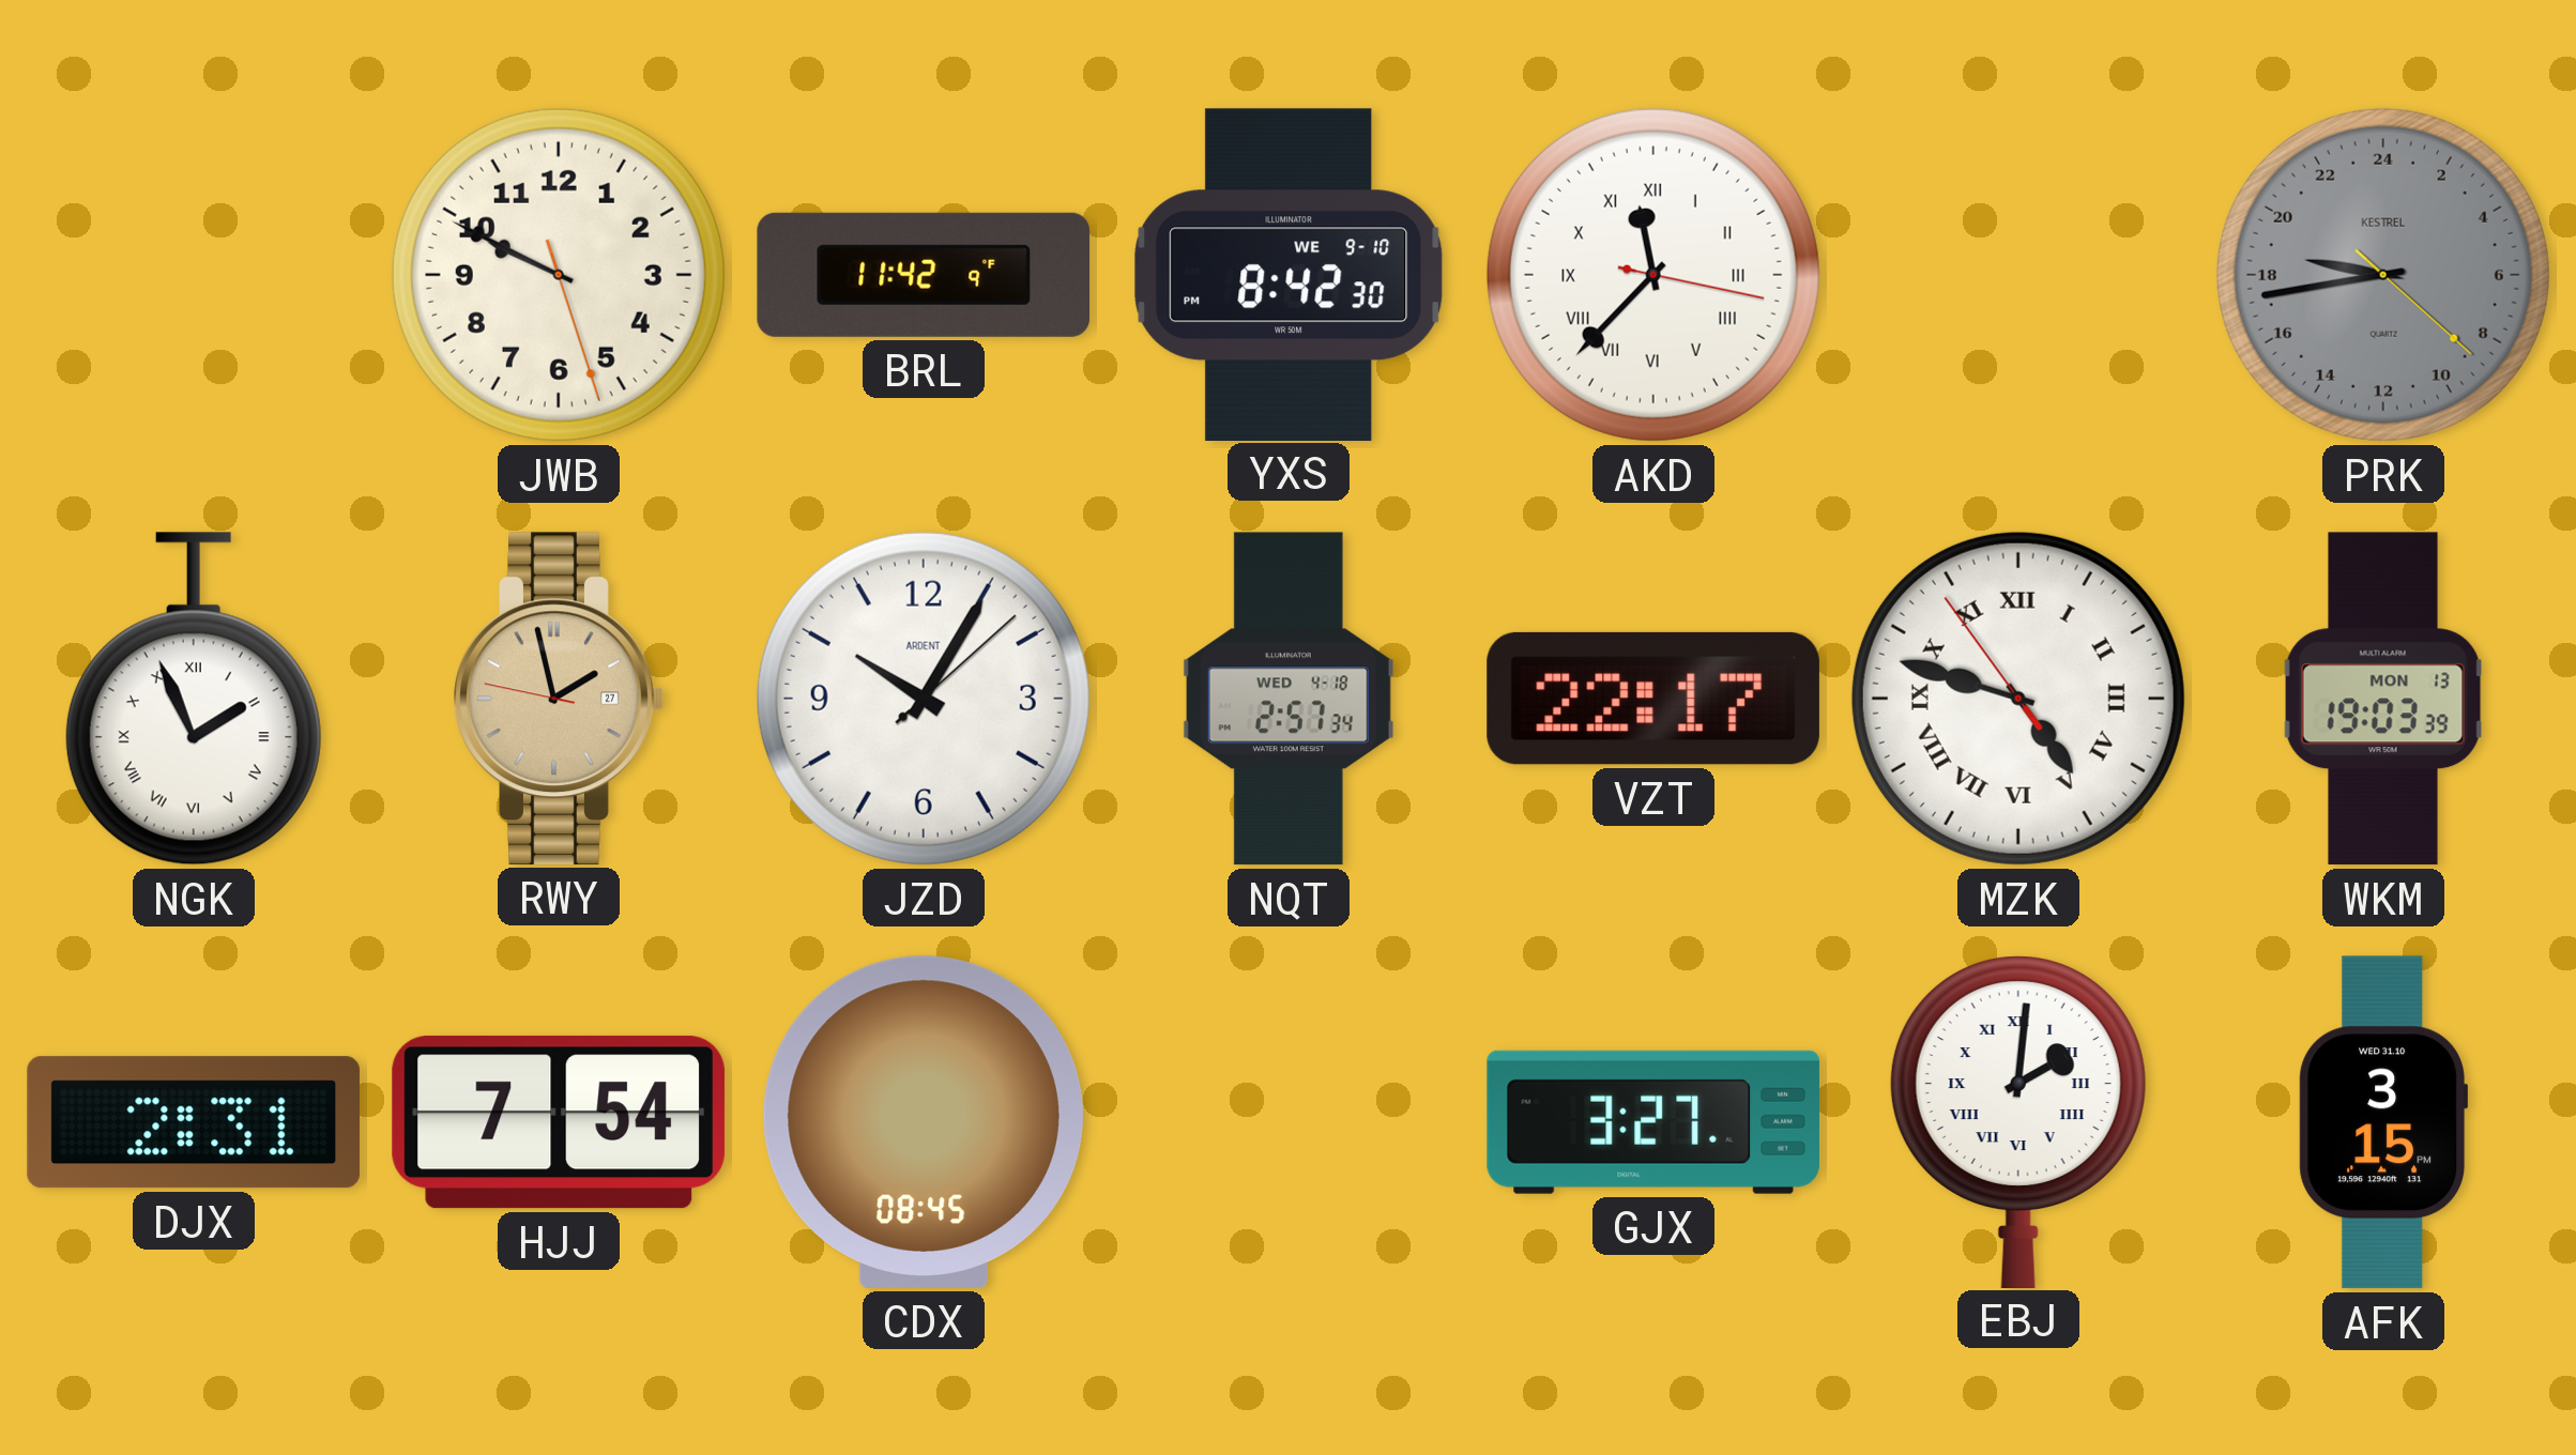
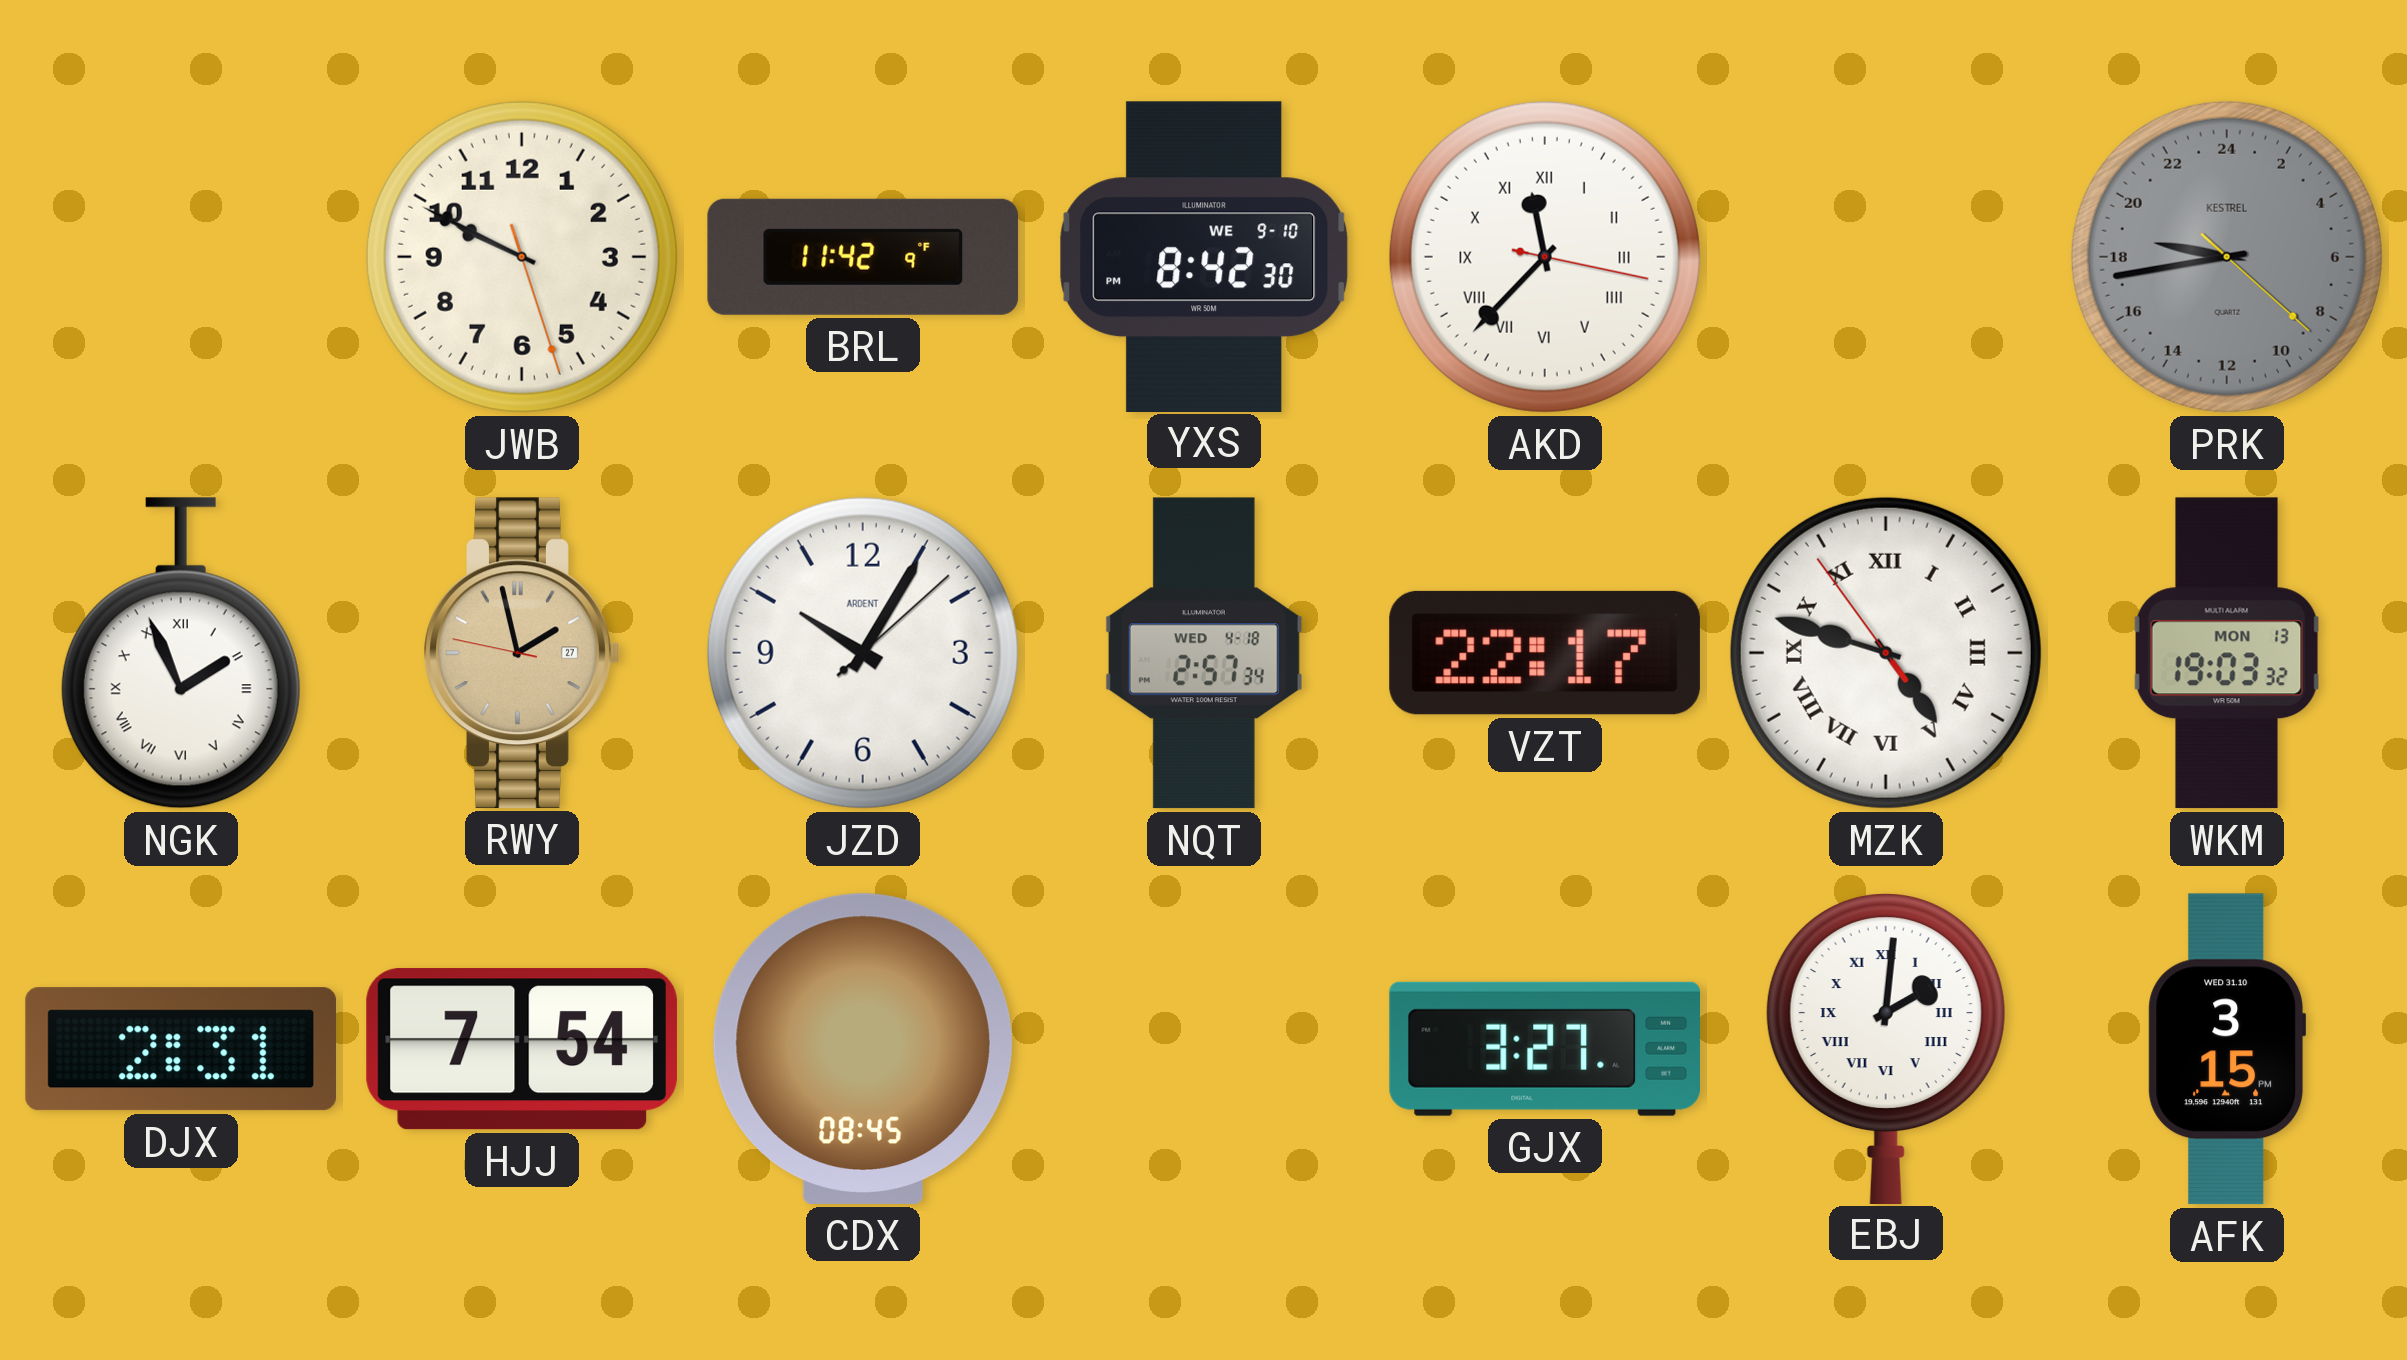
WKM: 19:03:39 -> 19:03:32
